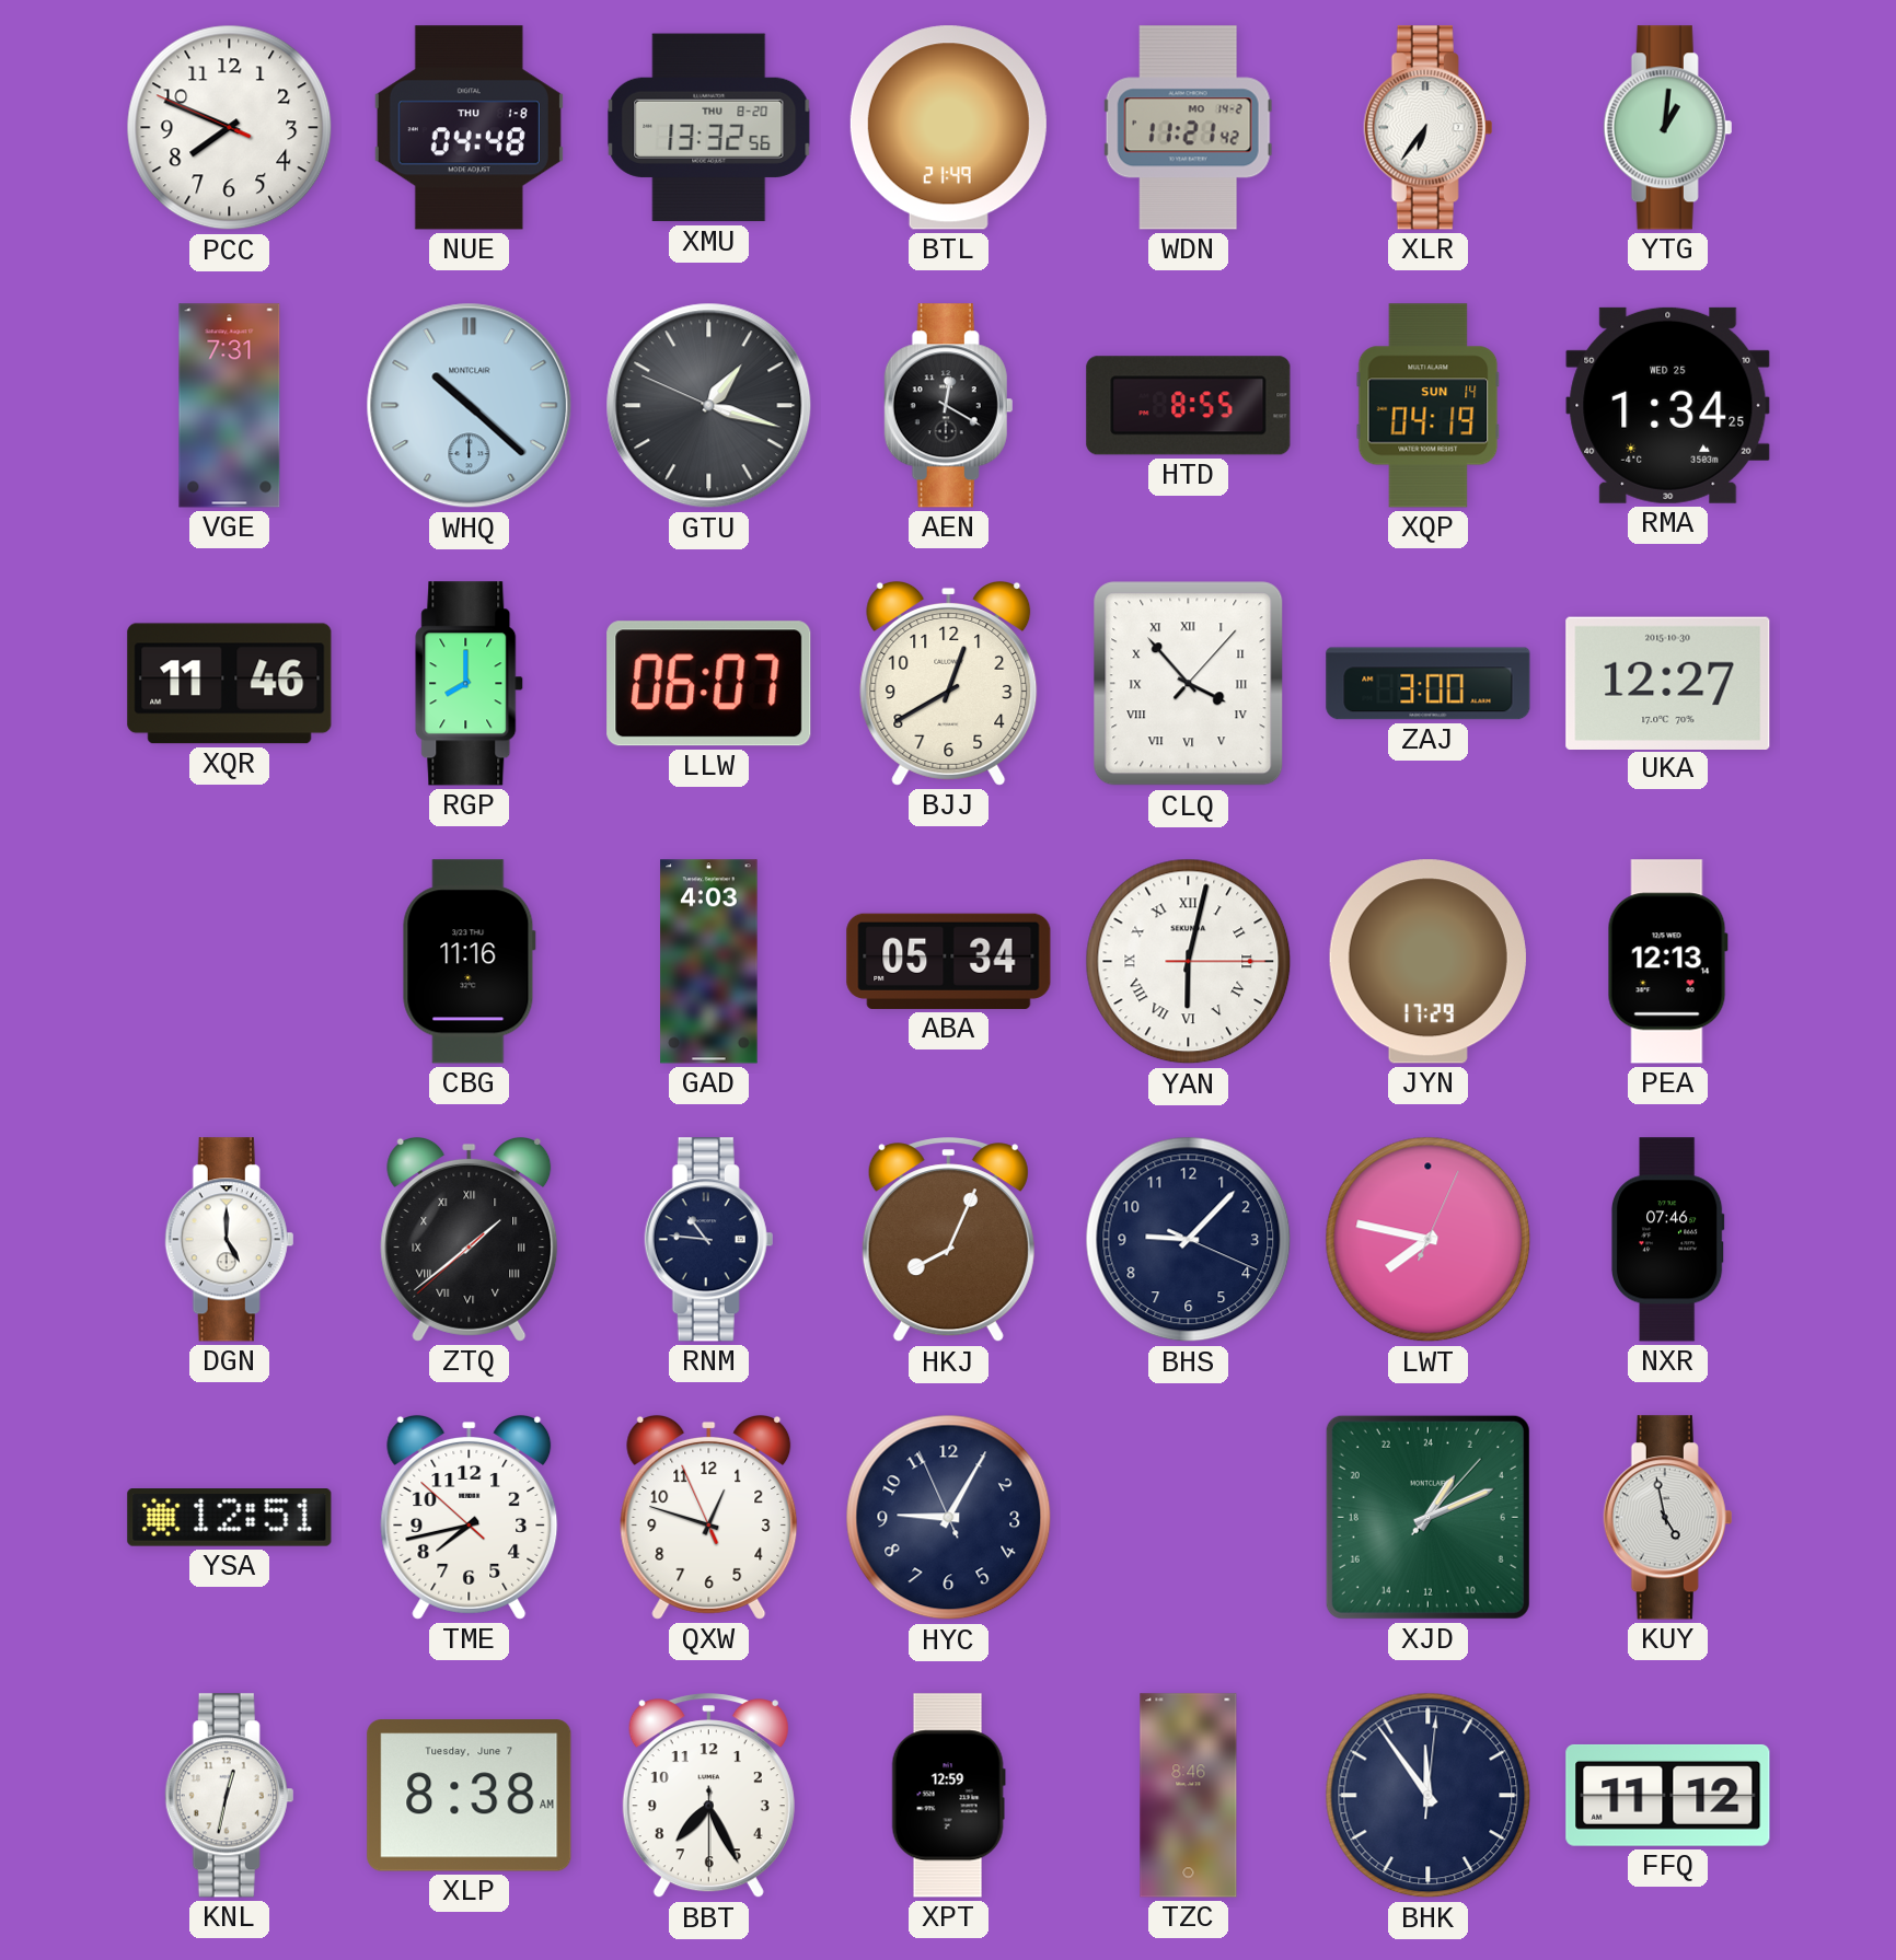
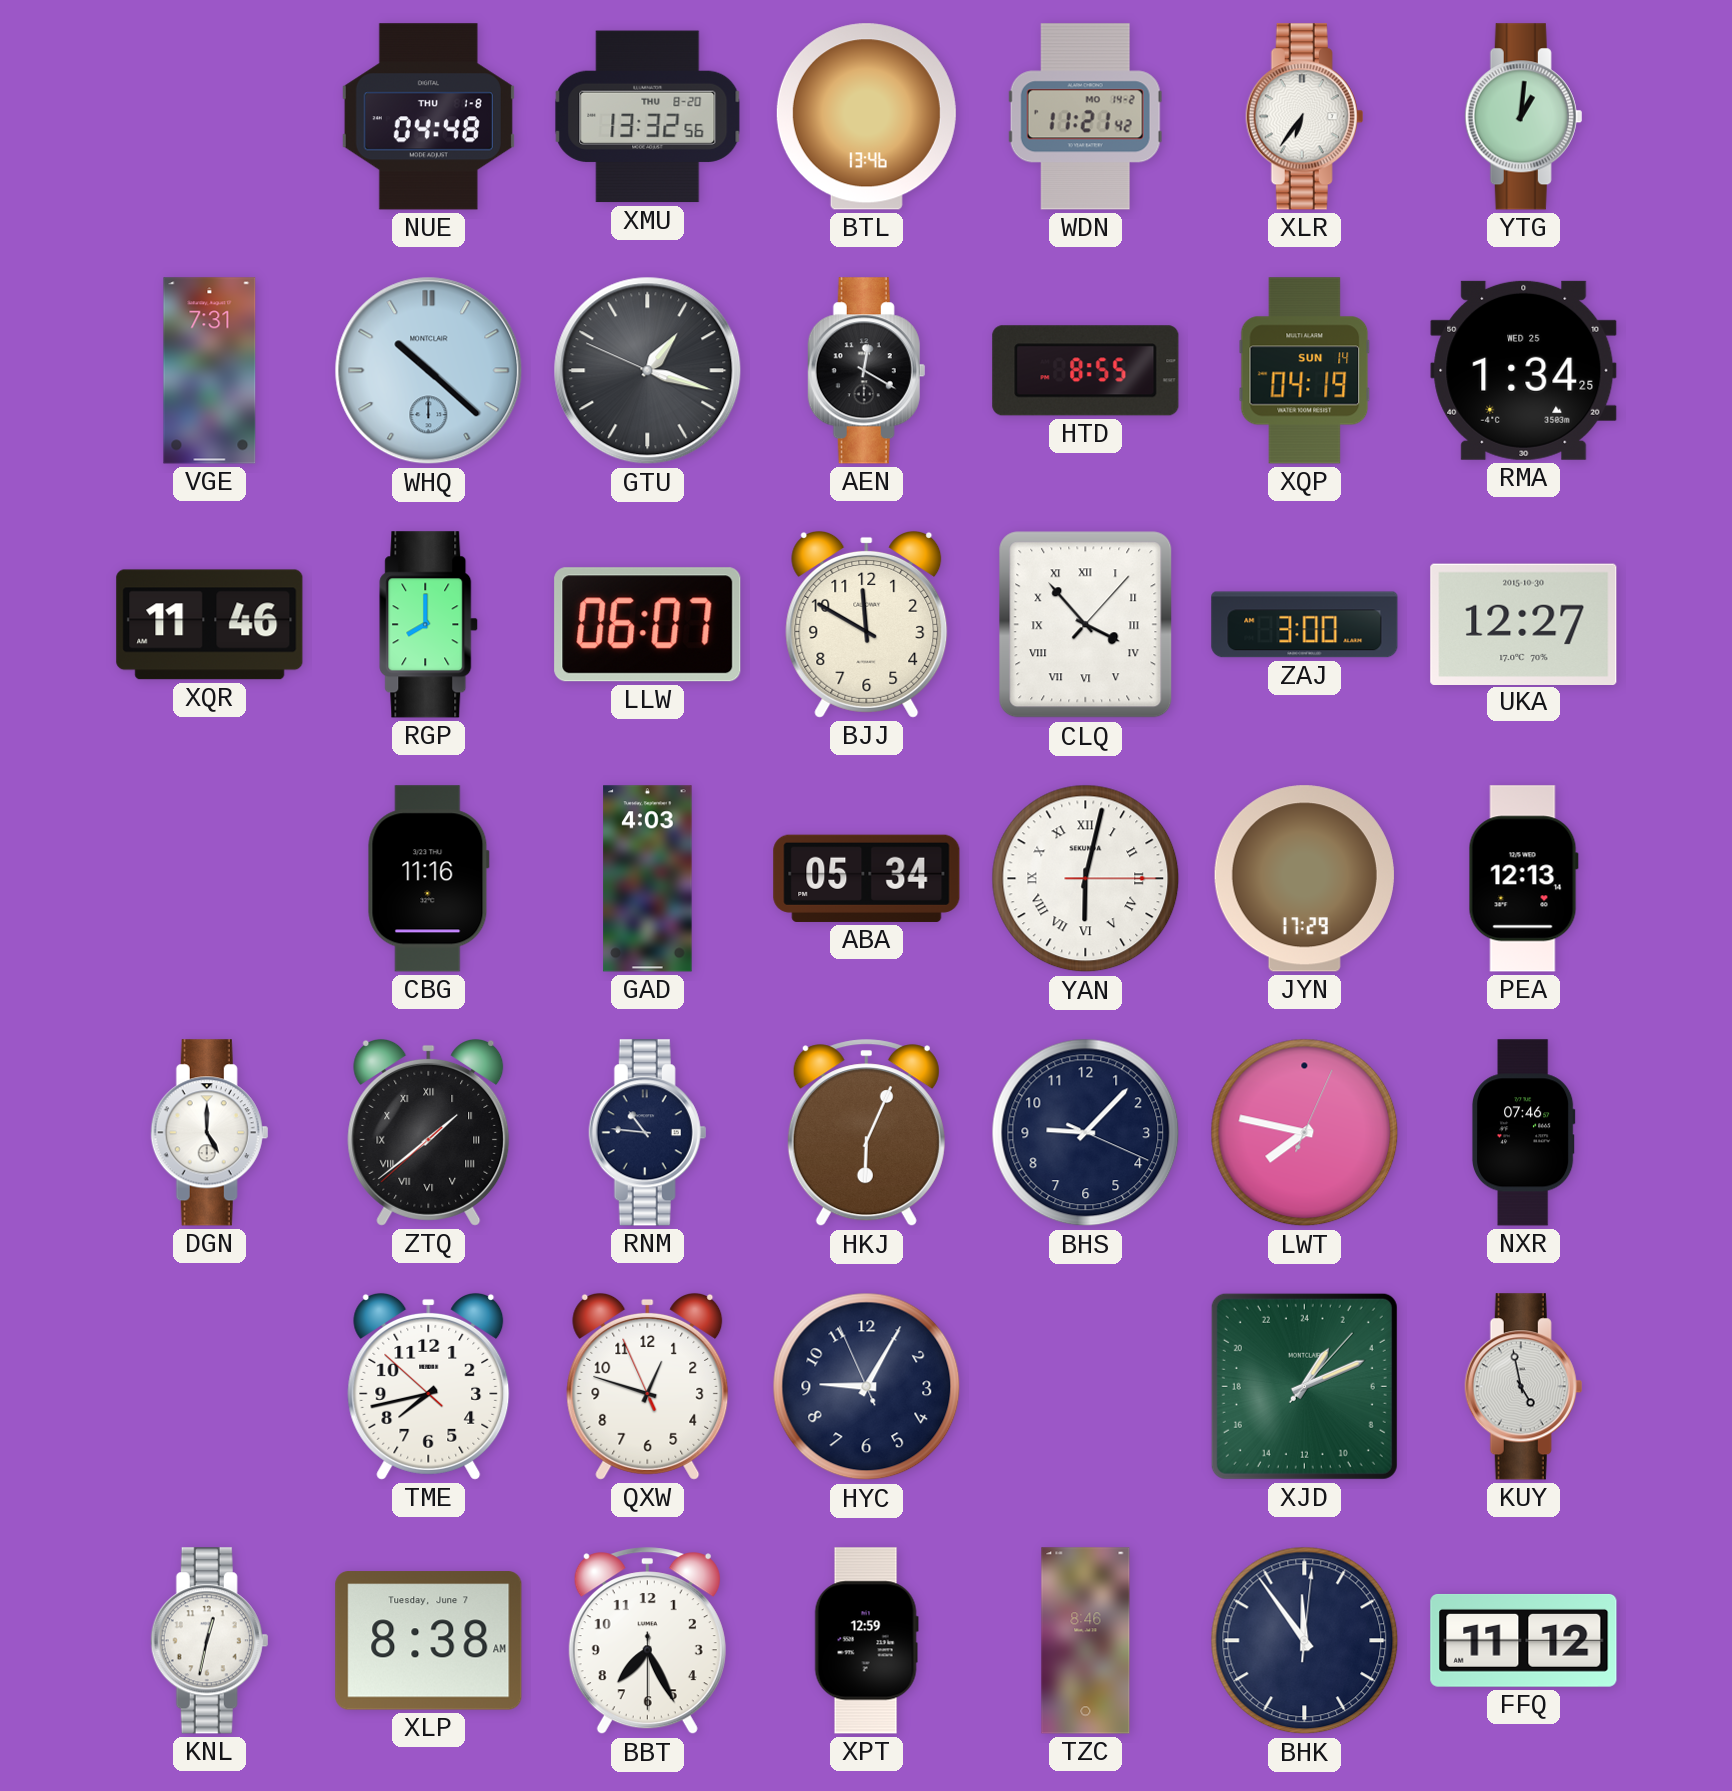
PCC: 7:48 -> none
BTL: 21:49 -> 13:46
BJJ: 12:40 -> 11:50
HKJ: 8:04 -> 6:04
YSA: 12:51 -> none
